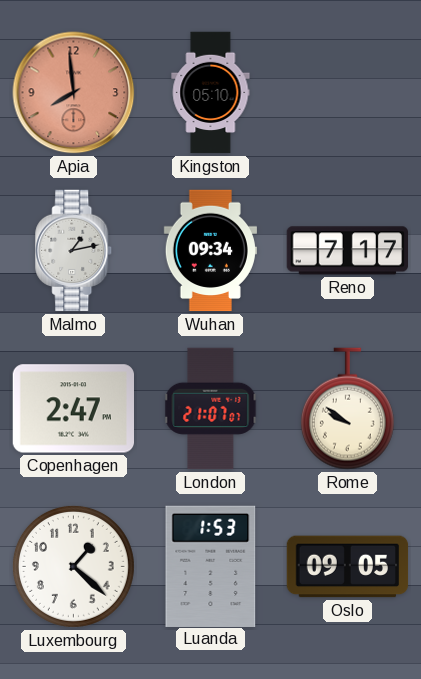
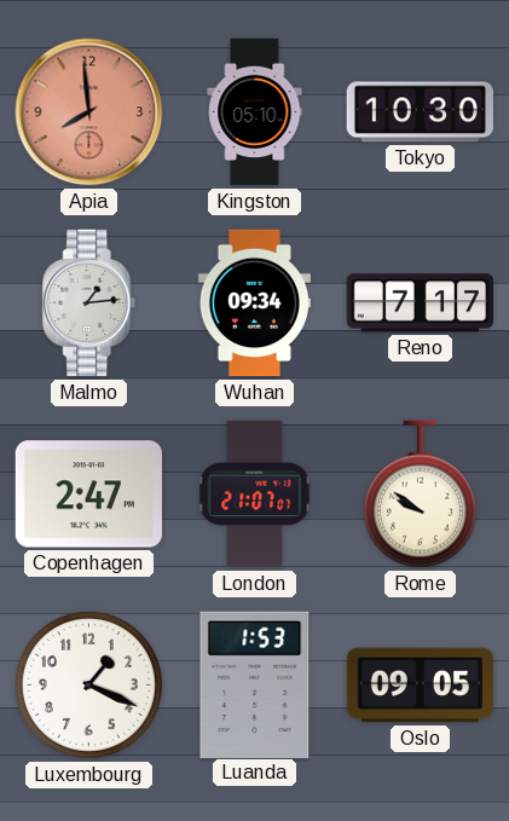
Tokyo: none -> 10:30
Malmo: 1:13 -> 1:14
Luxembourg: 1:22 -> 1:19
